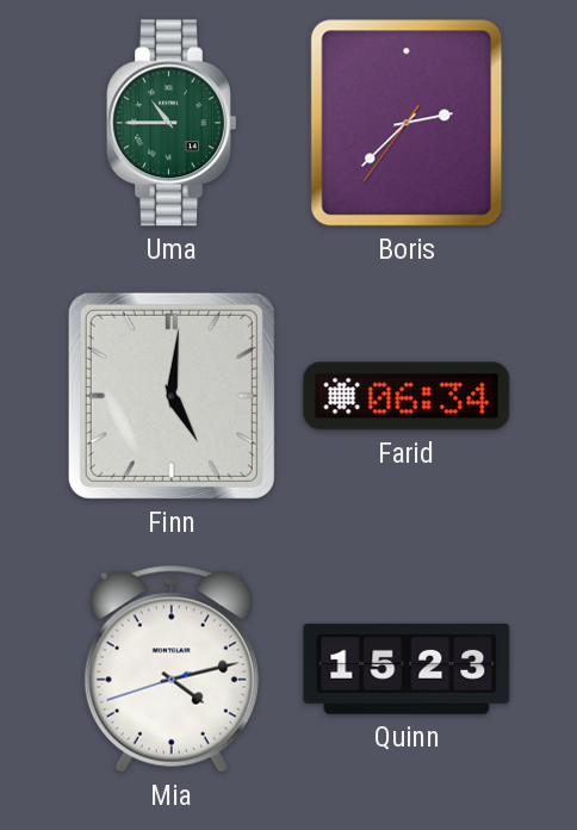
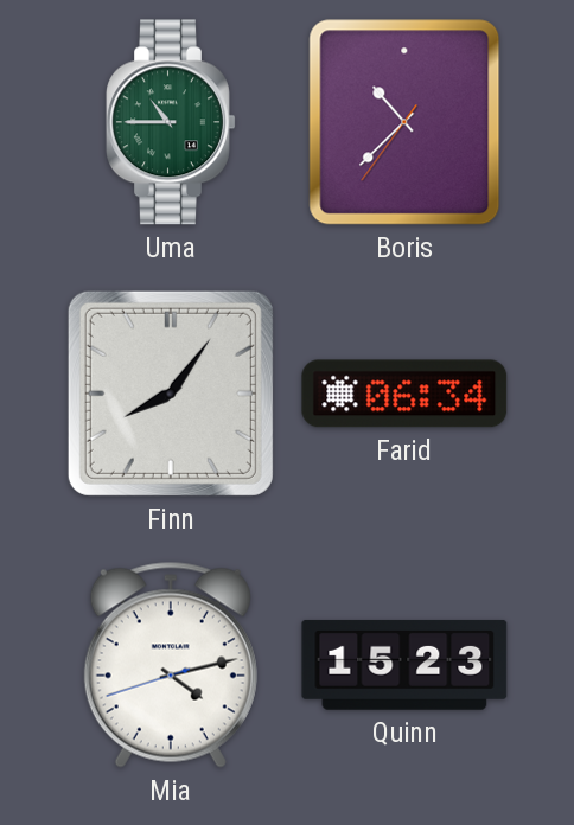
Boris: 2:37 -> 10:37
Finn: 5:01 -> 8:06
